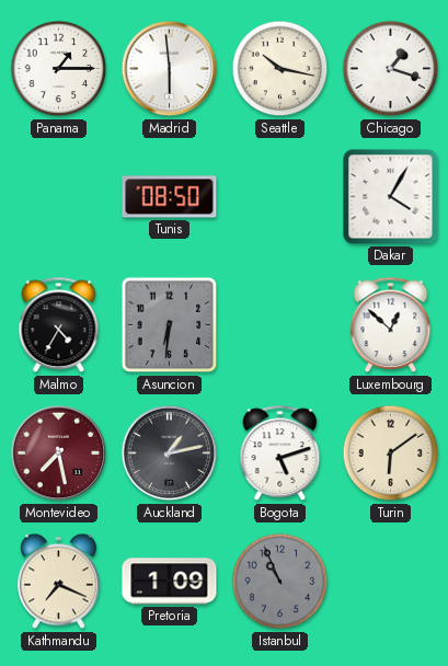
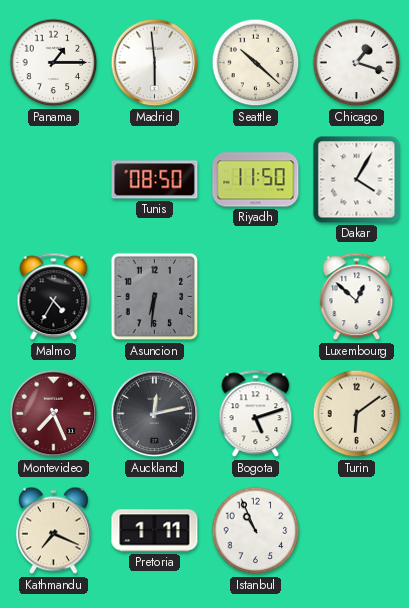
Seattle: 10:17 -> 10:22
Riyadh: none -> 11:50
Montevideo: 7:28 -> 7:26
Auckland: 1:13 -> 12:13
Pretoria: 1:09 -> 1:11
Istanbul dial: grey -> white
